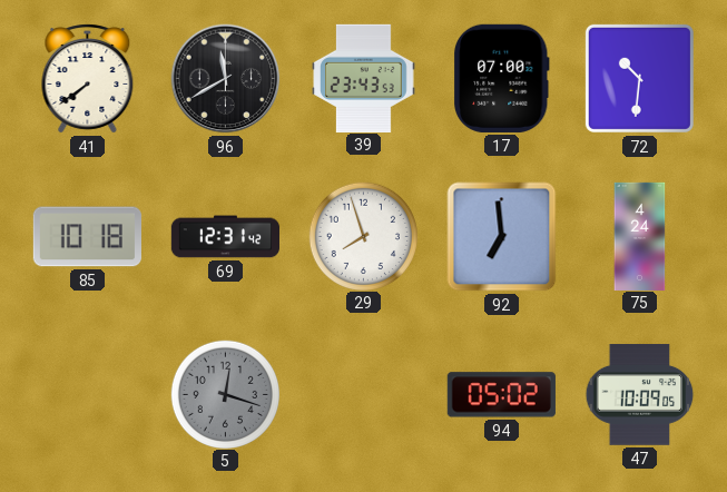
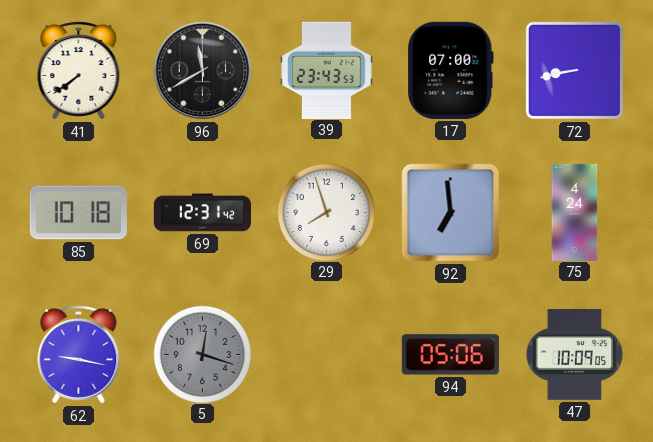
72: 10:31 -> 8:43
62: none -> 9:17
94: 05:02 -> 05:06
